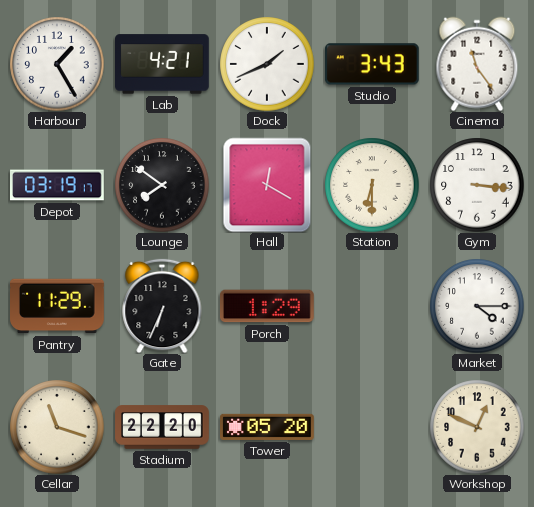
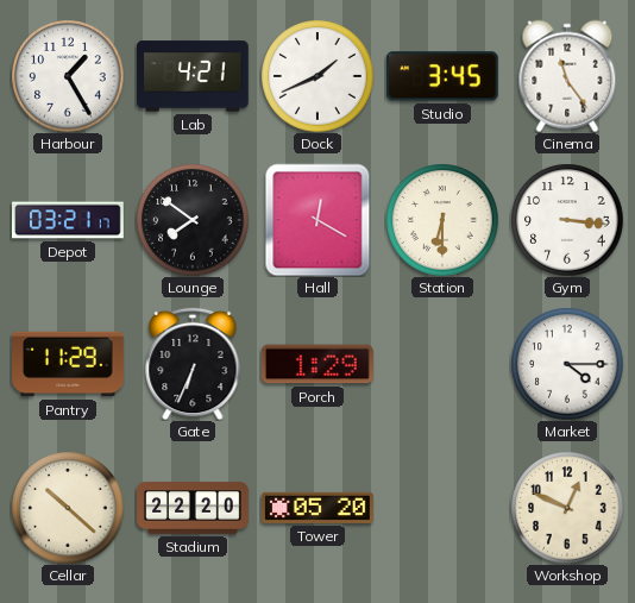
Studio: 3:43 -> 3:45
Depot: 03:19 -> 03:21
Cellar: 11:18 -> 10:22
